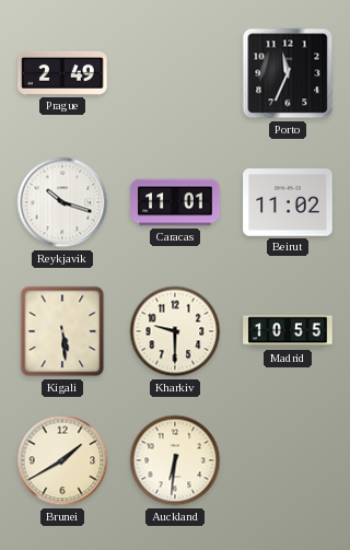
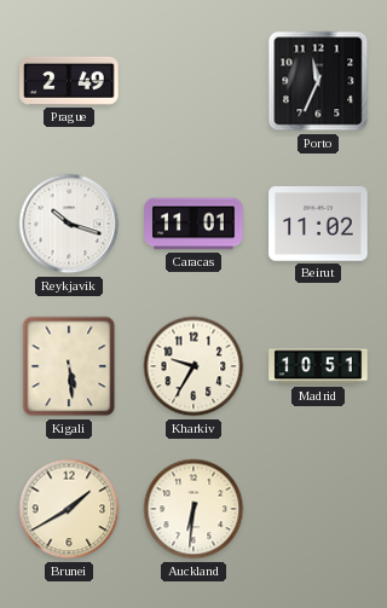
Kharkiv: 9:30 -> 9:35
Madrid: 10:55 -> 10:51
